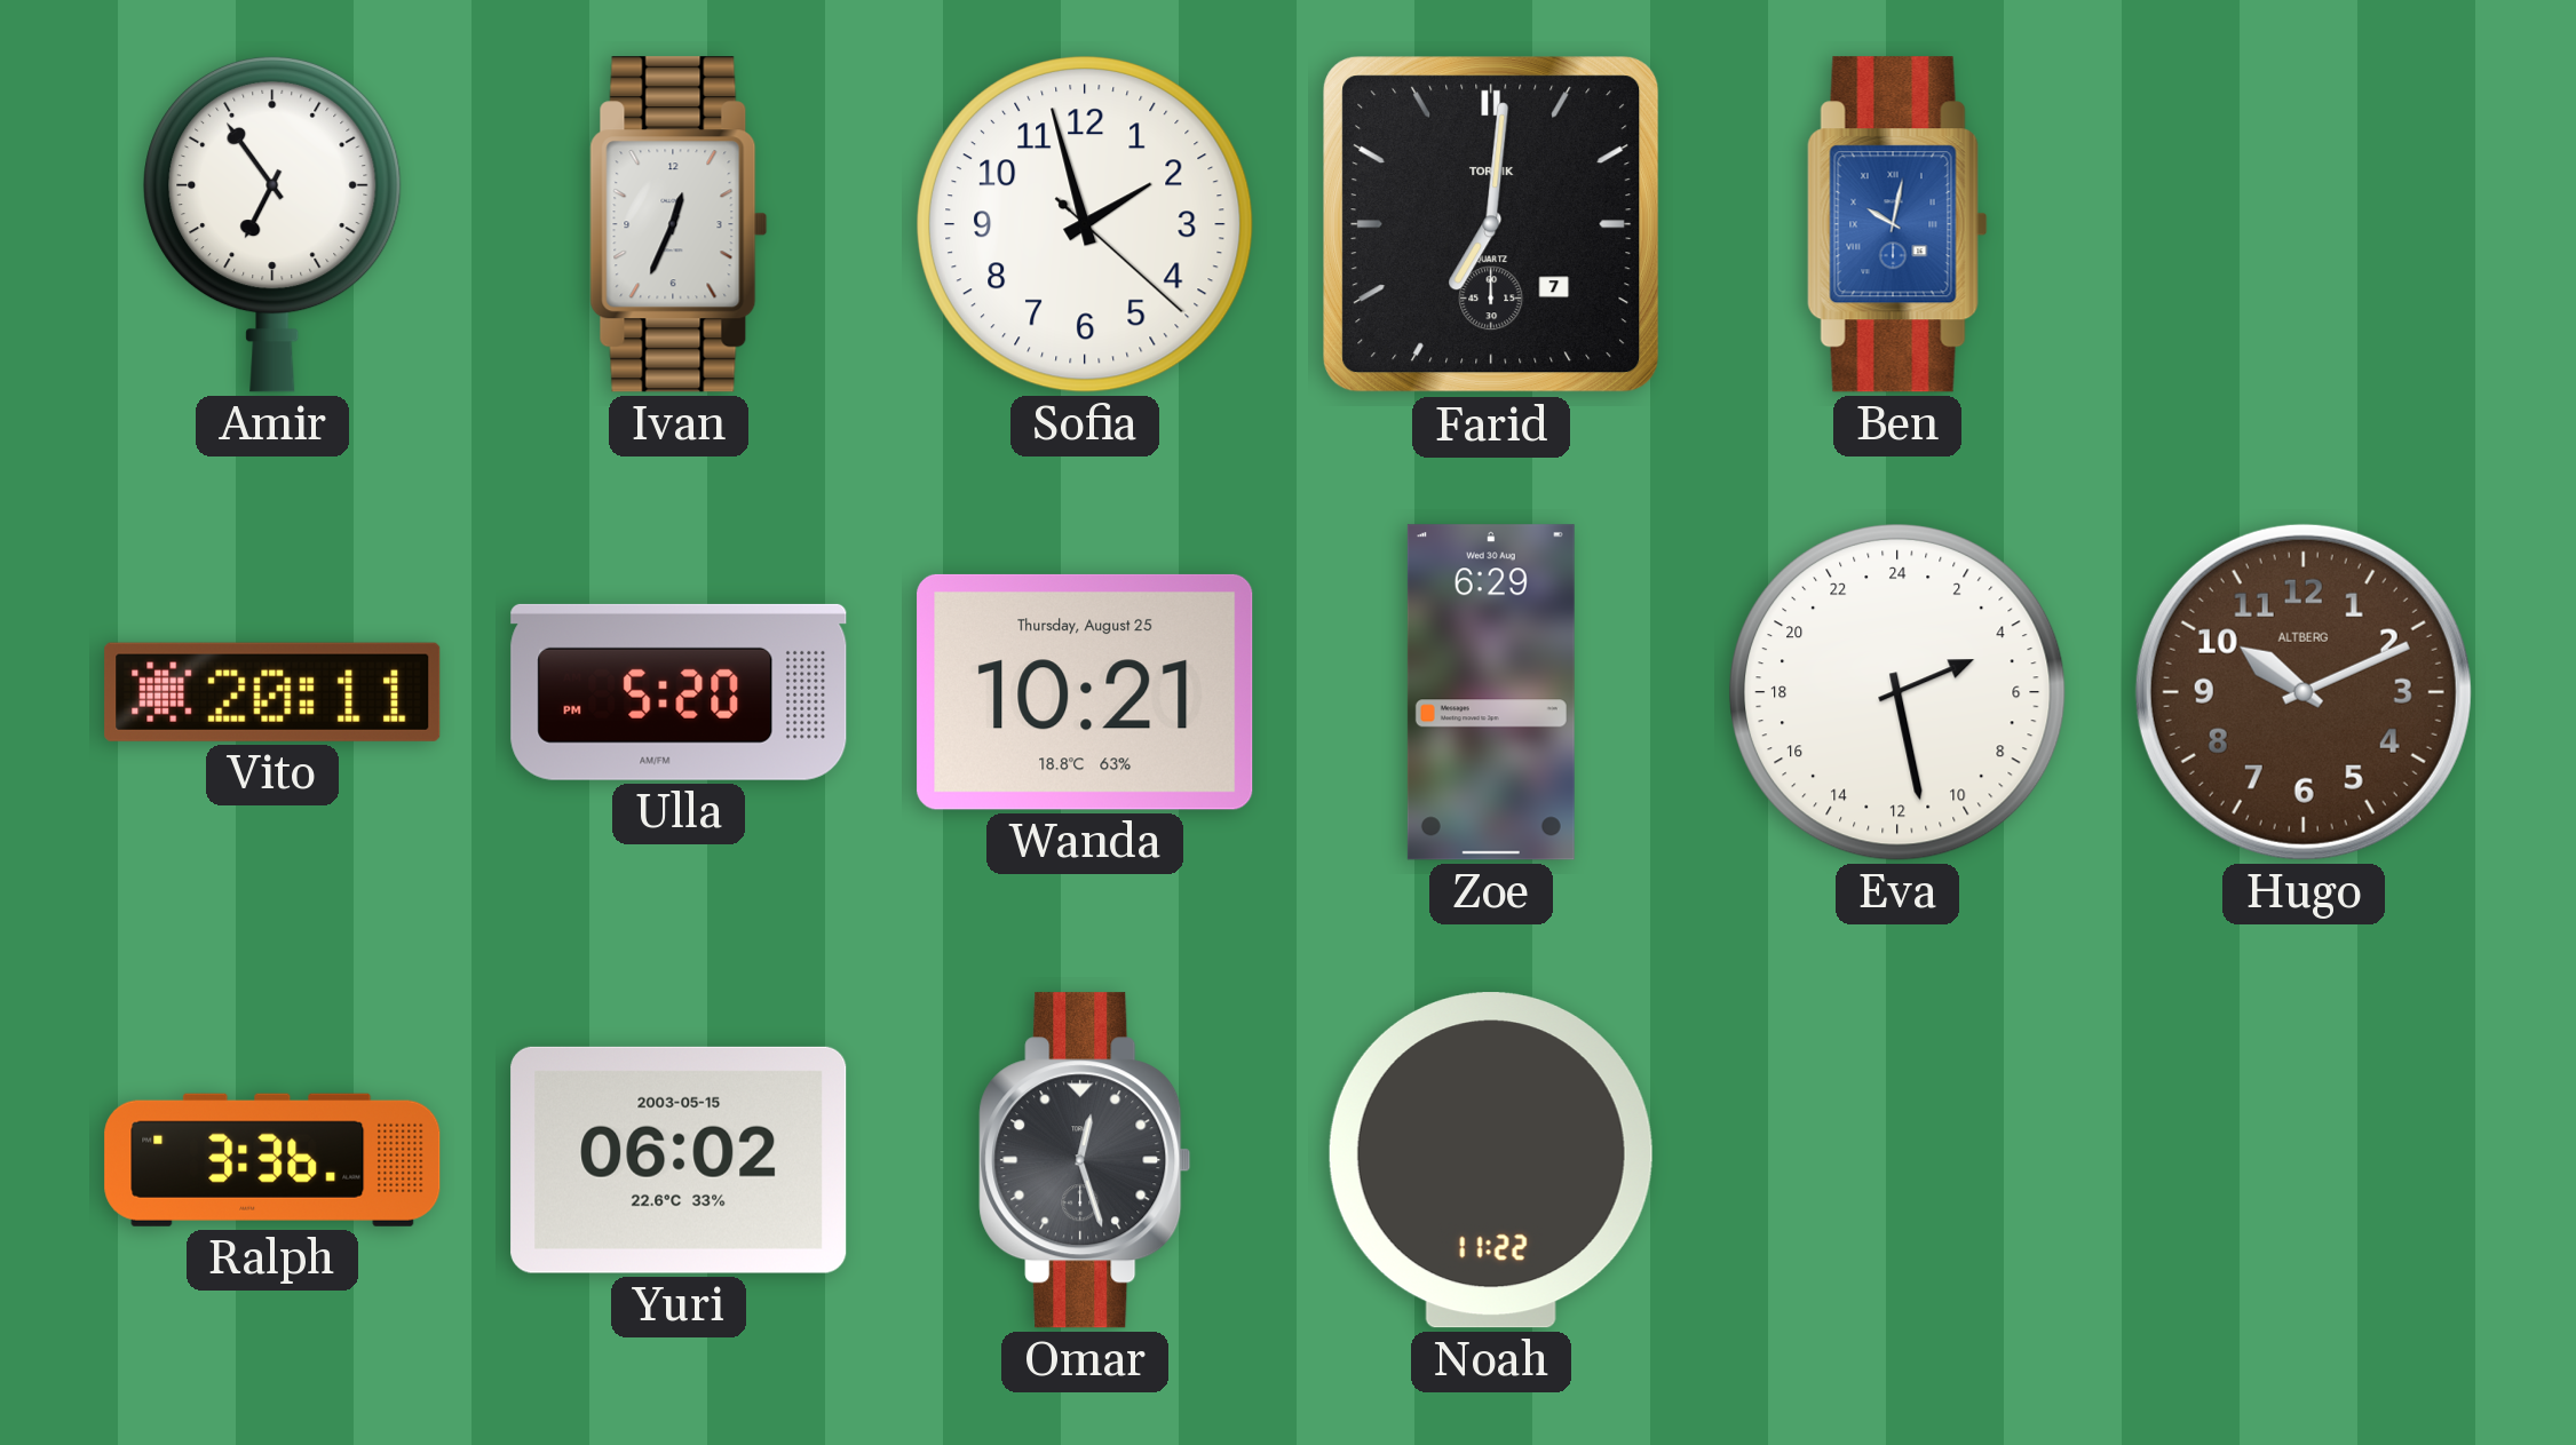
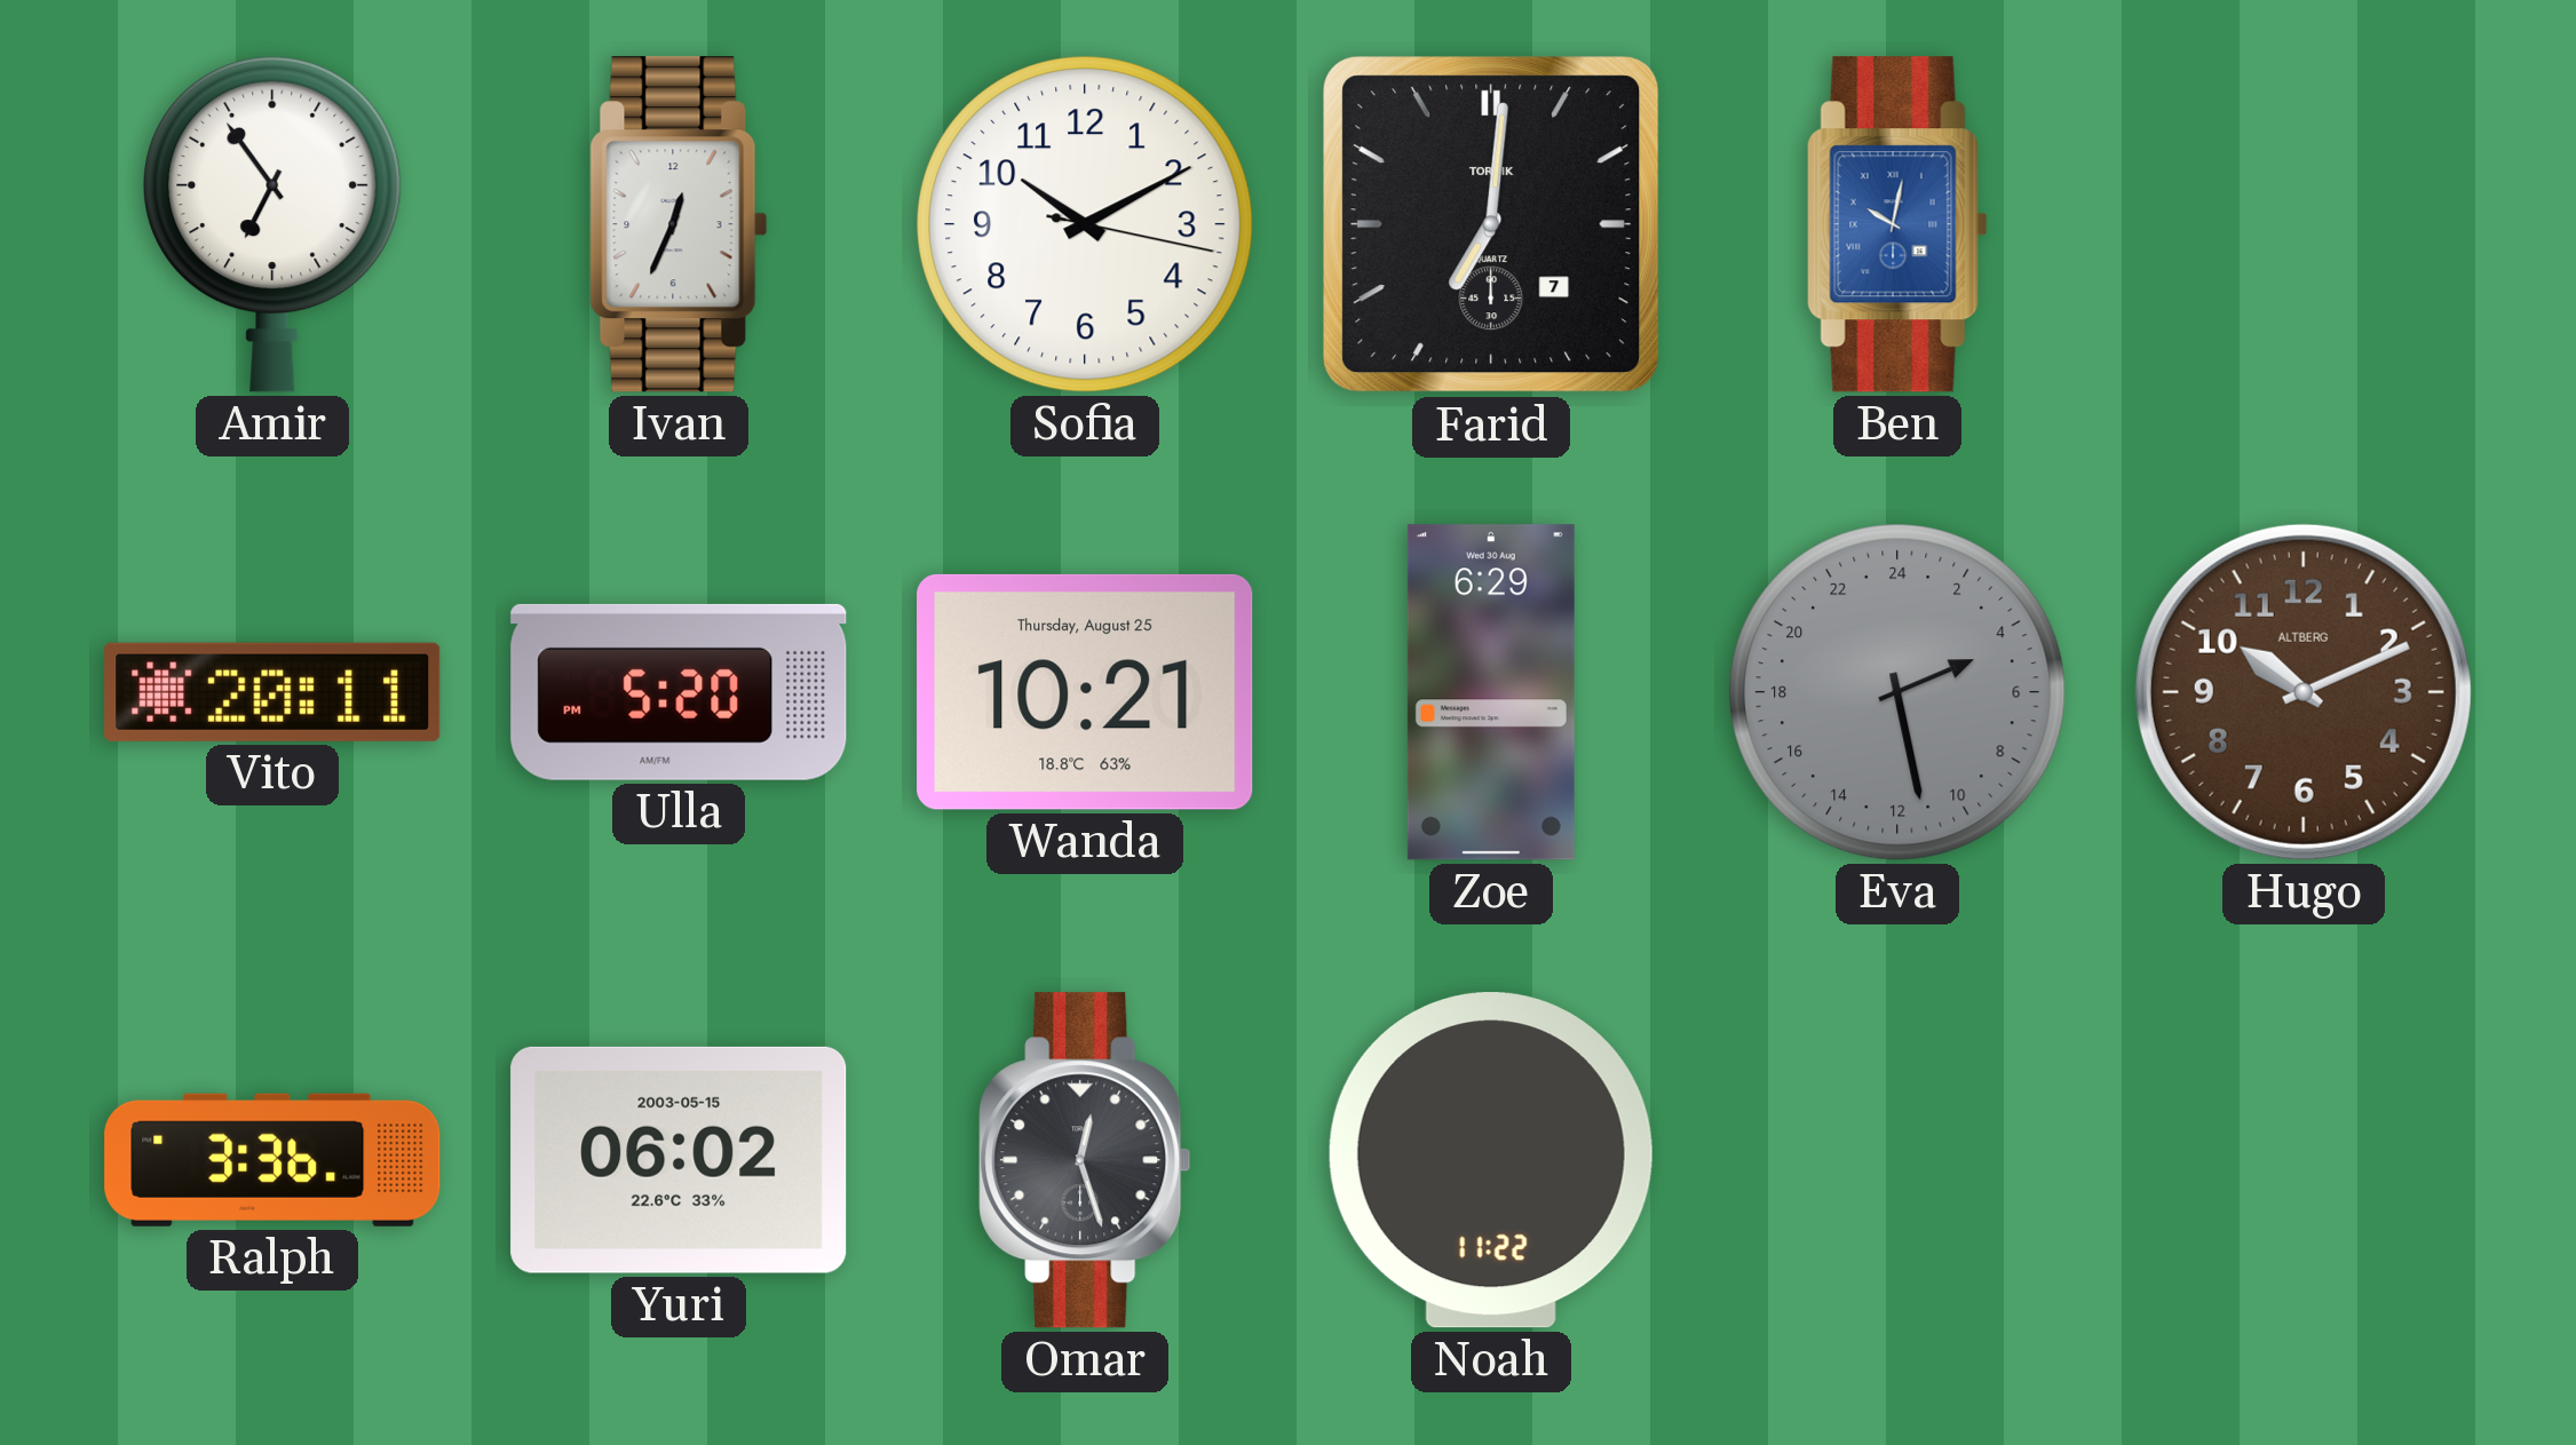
Sofia: 1:57 -> 10:10
Eva dial: white -> grey
